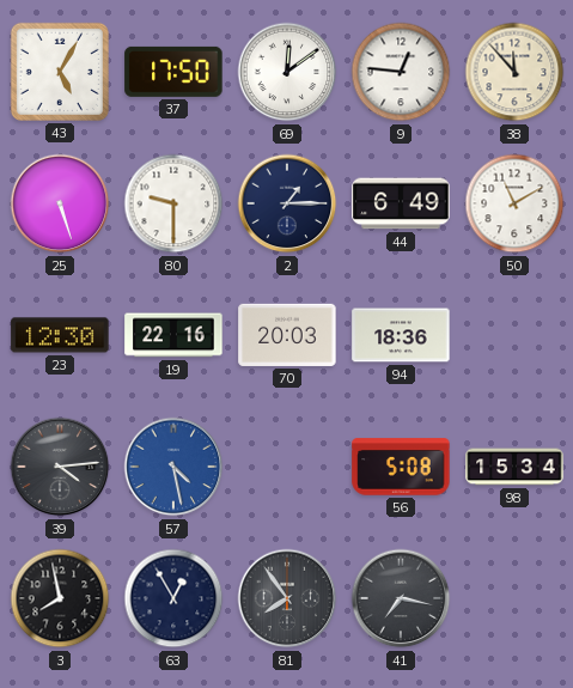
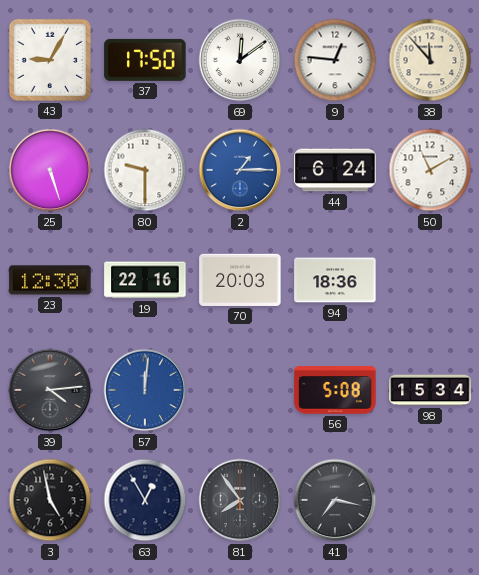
43: 5:05 -> 9:05
2 dial: navy -> blue
44: 6:49 -> 6:24
57: 4:28 -> 12:01
3: 7:58 -> 4:58
